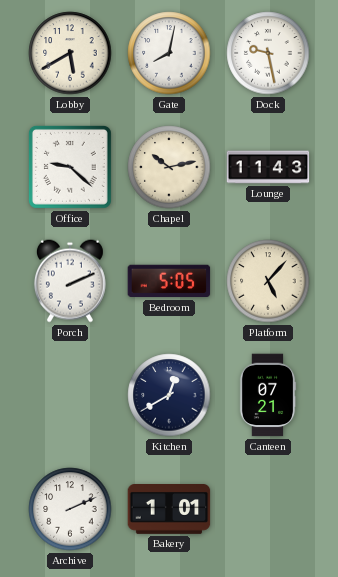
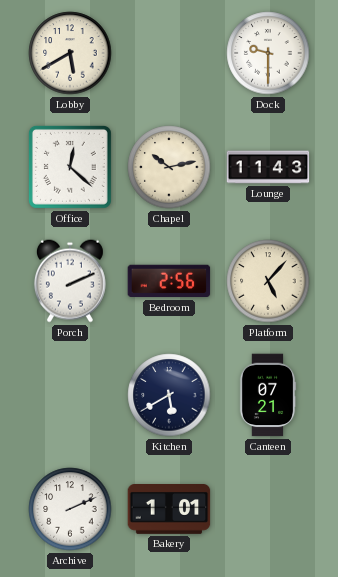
Gate: 8:02 -> none
Dock: 9:28 -> 9:30
Office: 9:22 -> 12:22
Bedroom: 5:05 -> 2:56
Kitchen: 12:40 -> 5:40
